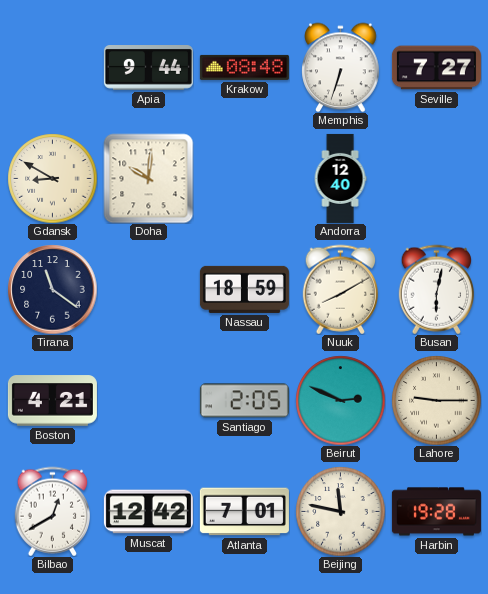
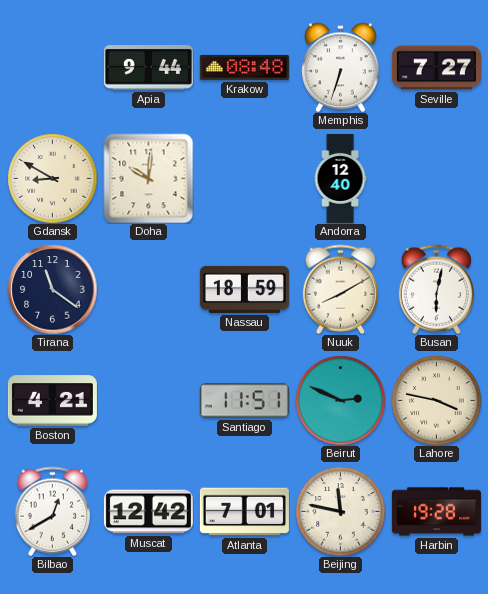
Santiago: 2:05 -> 11:51
Lahore: 9:15 -> 3:47
